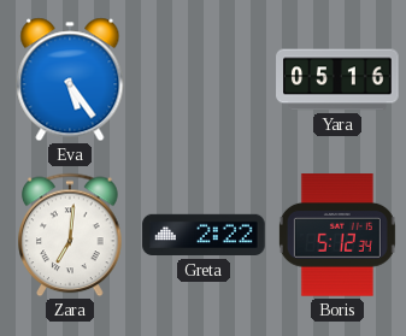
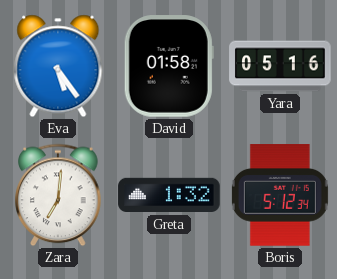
David: none -> 01:58
Greta: 2:22 -> 1:32
